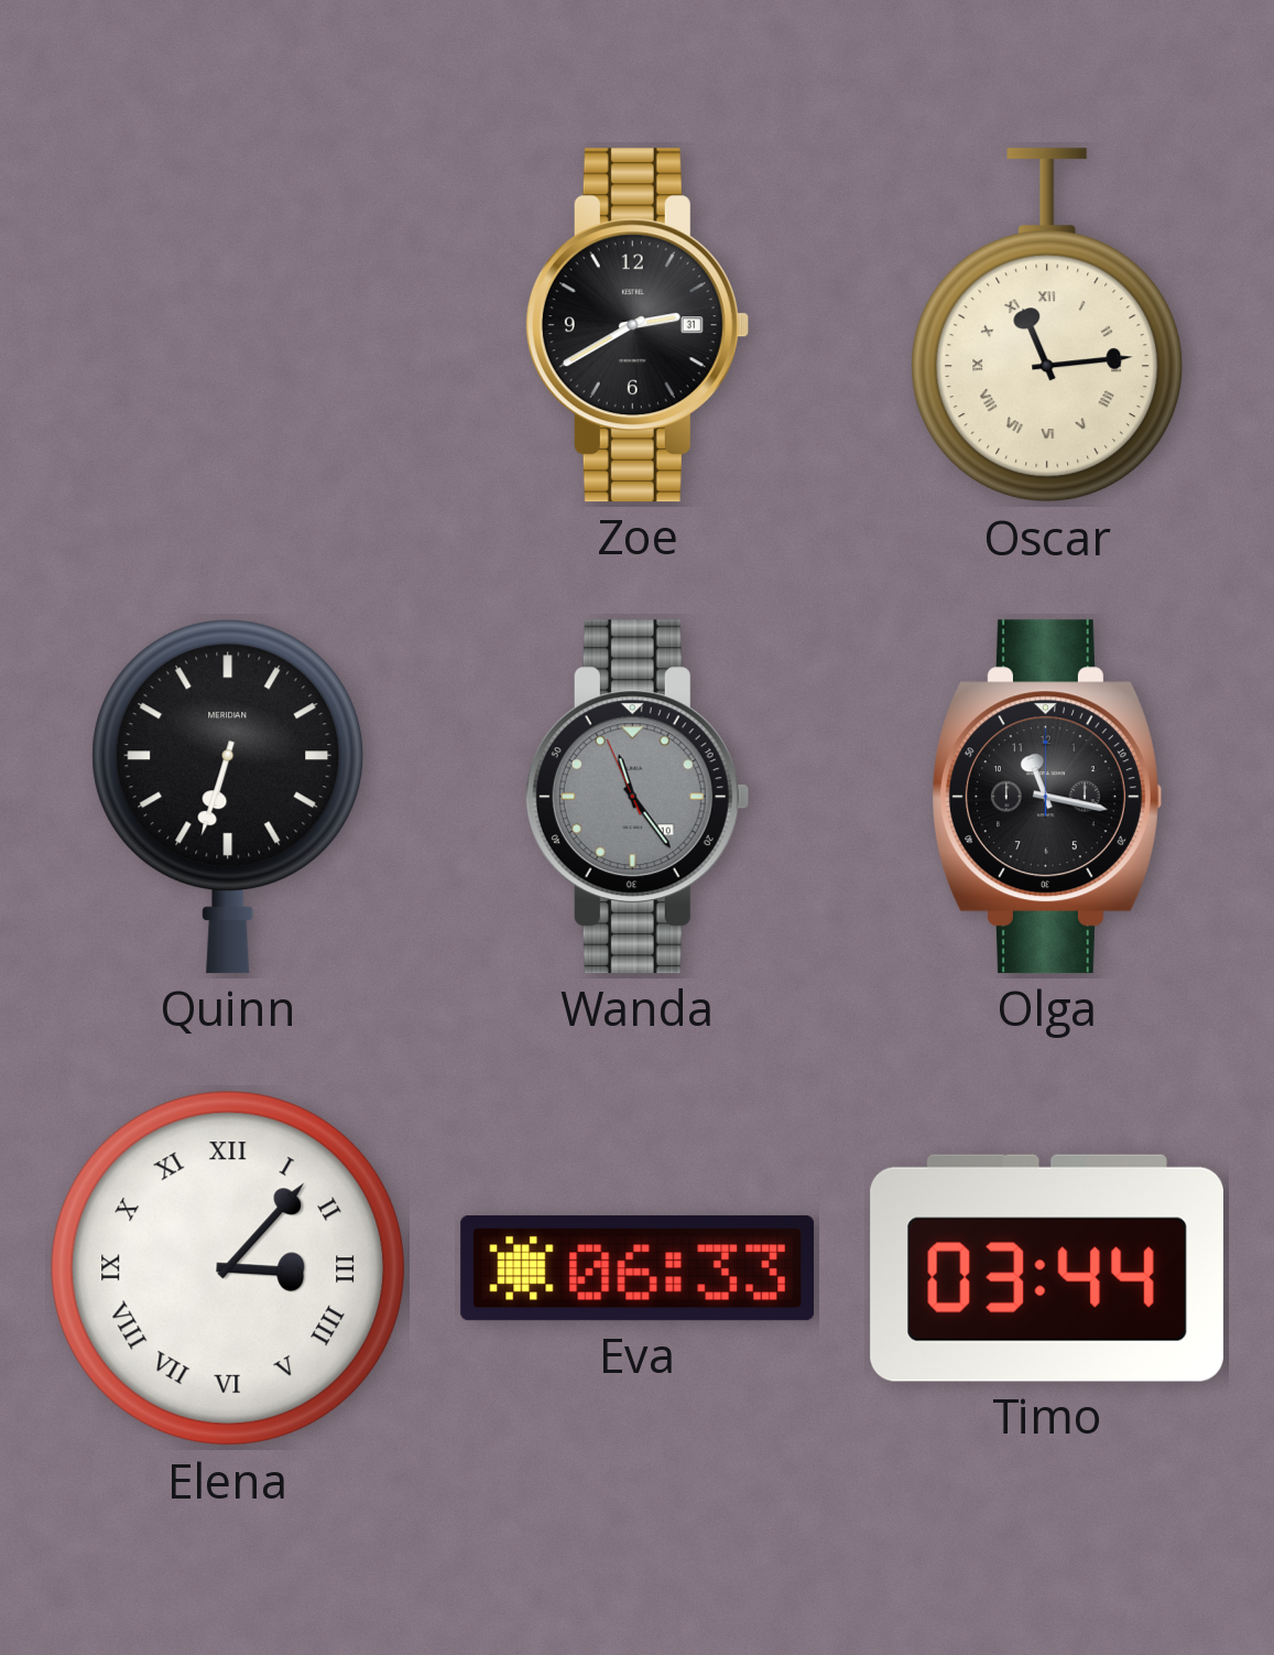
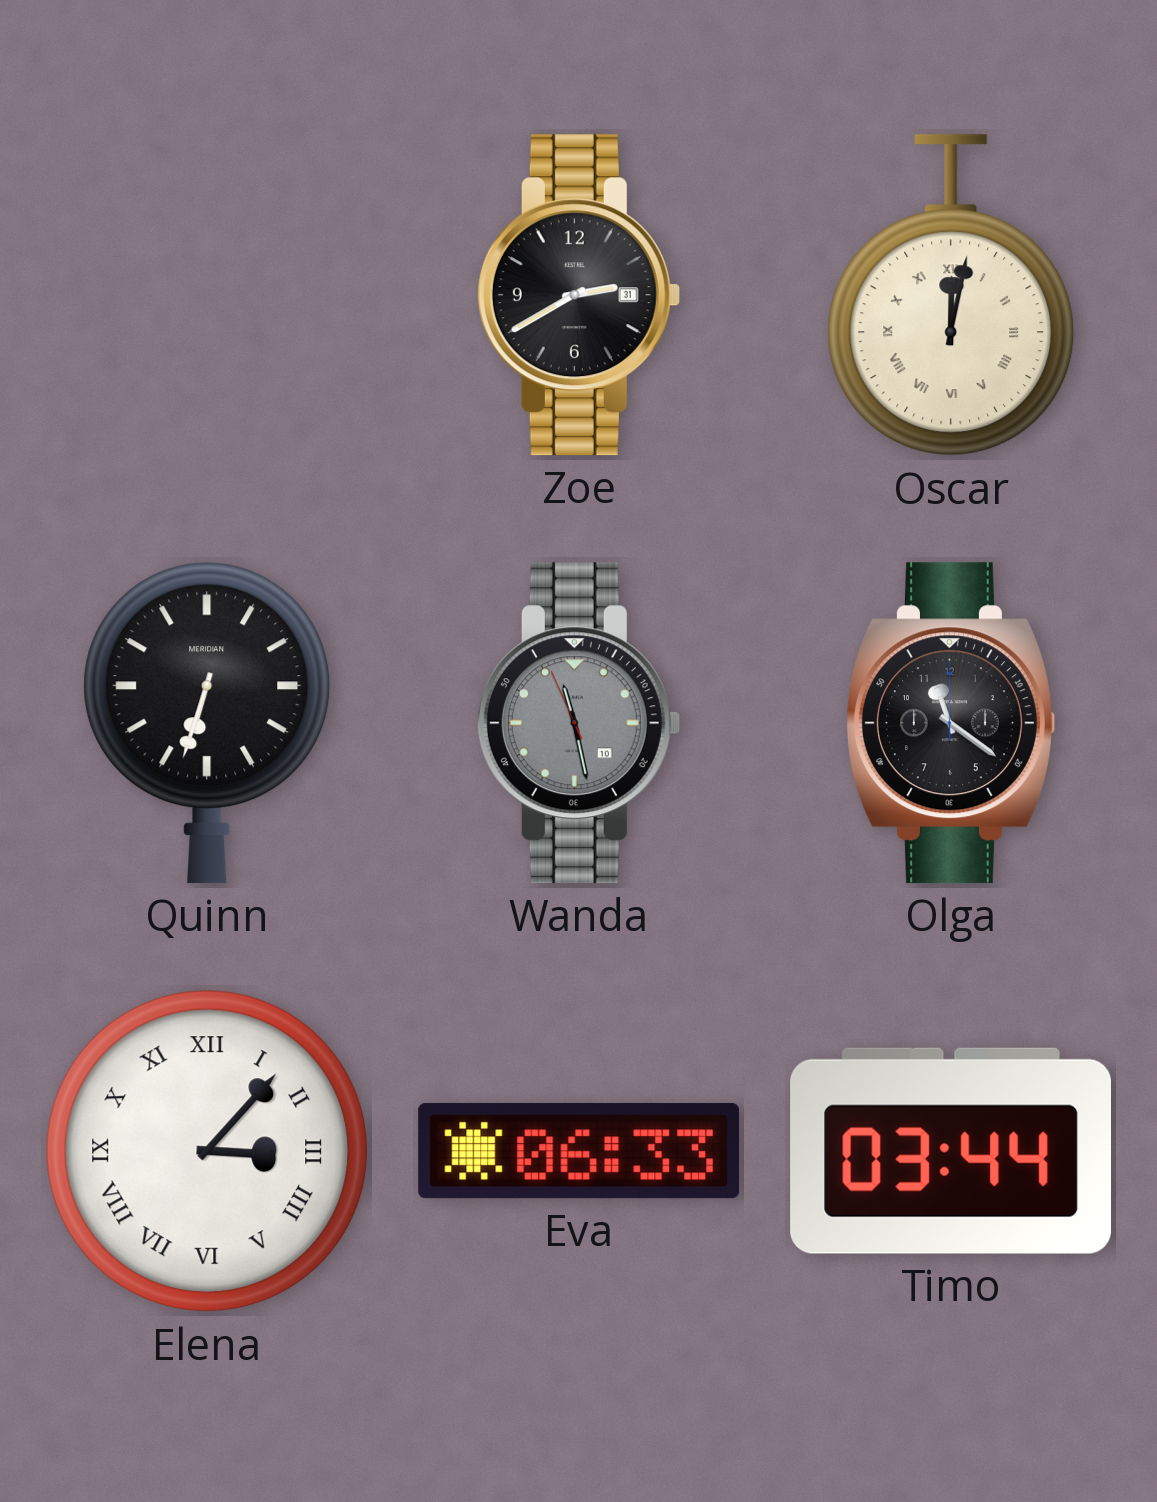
Oscar: 11:14 -> 12:02
Wanda: 11:23 -> 11:27
Olga: 11:17 -> 11:21
